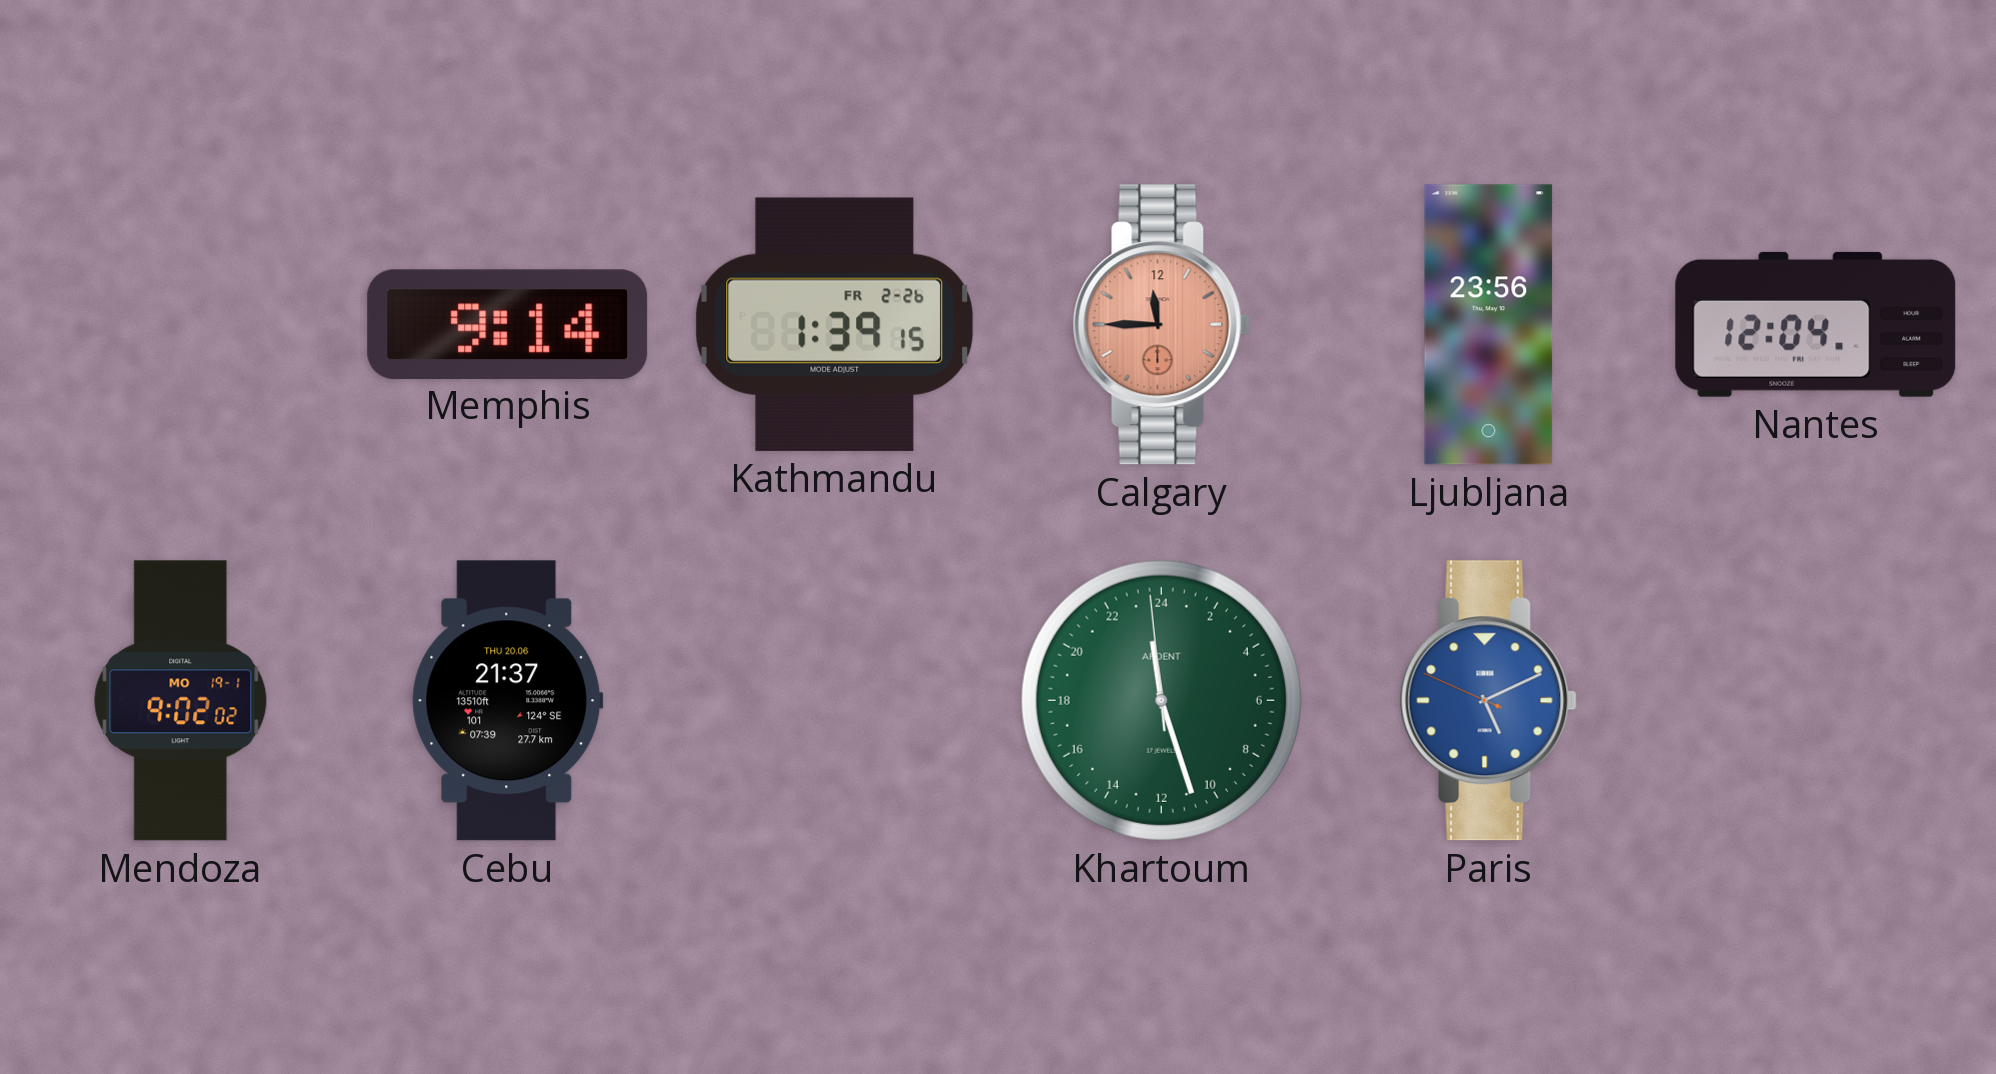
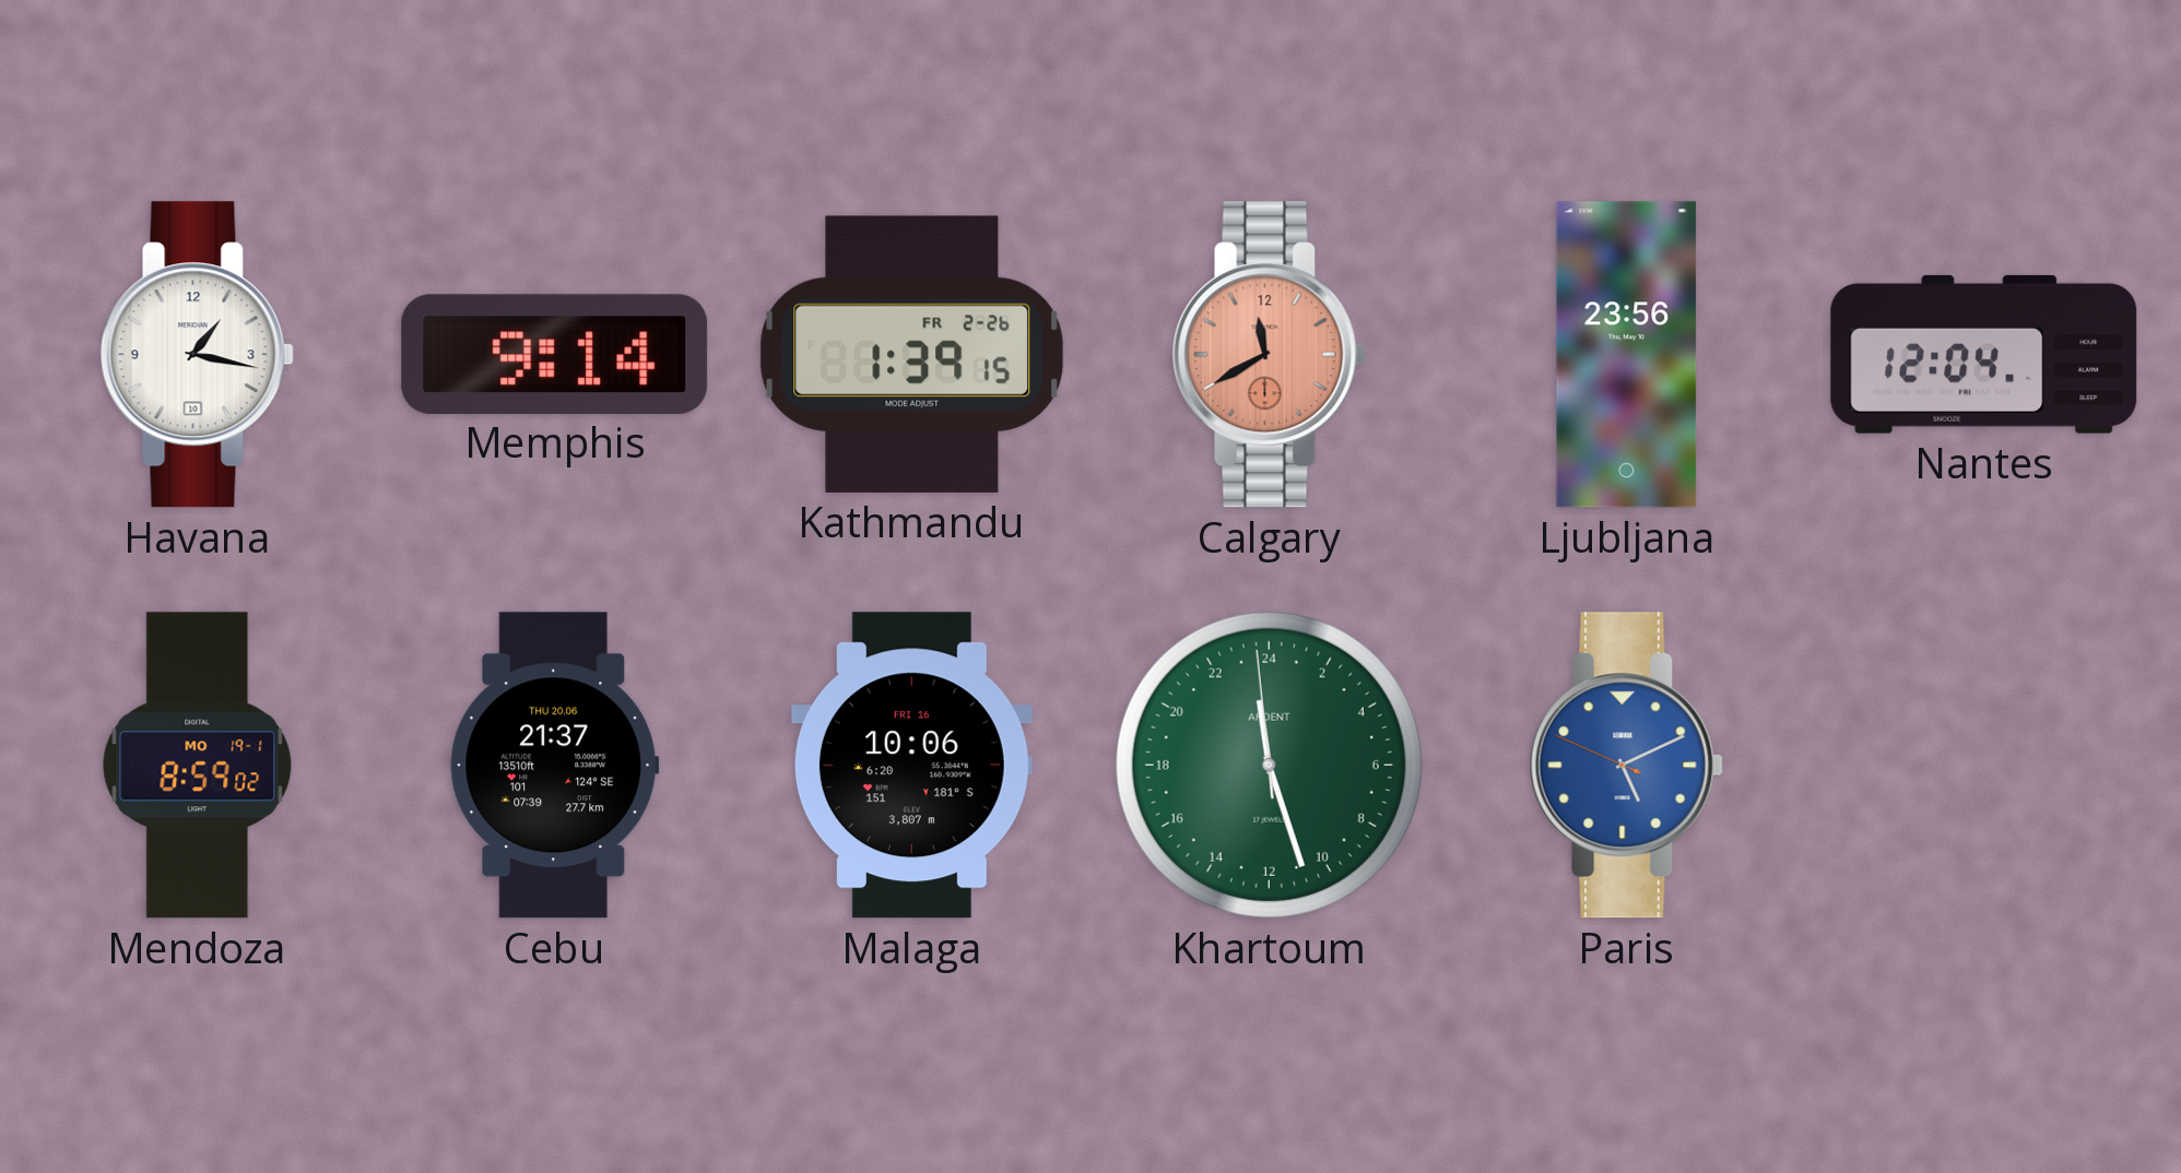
Havana: none -> 1:17
Calgary: 11:45 -> 11:40
Mendoza: 9:02 -> 8:59
Malaga: none -> 10:06
